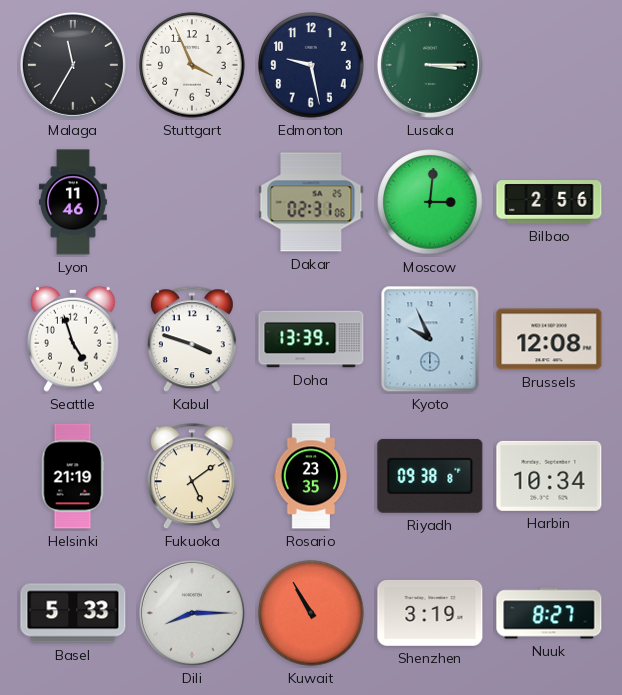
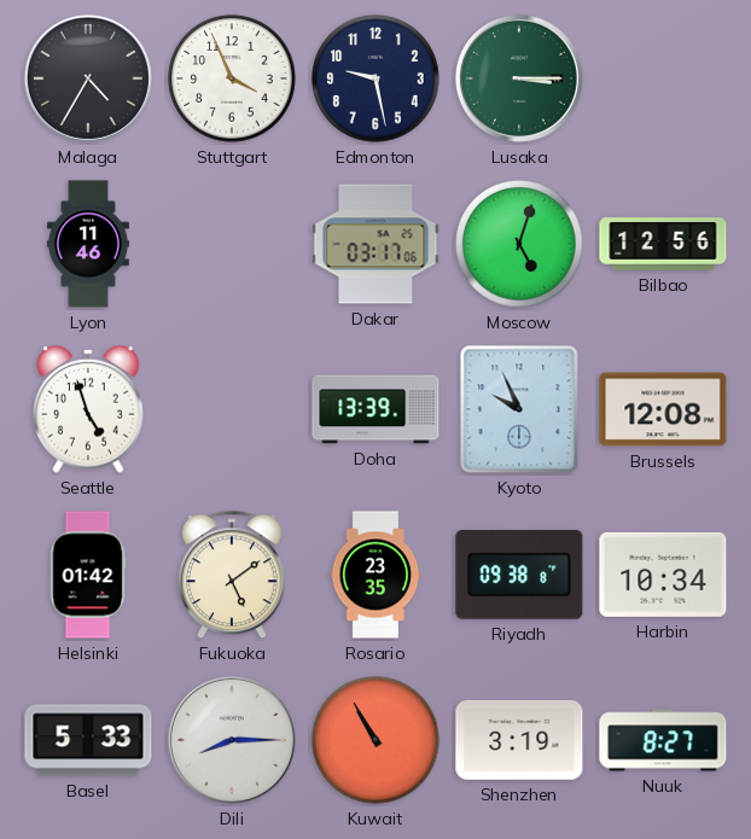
Malaga: 11:35 -> 4:35
Dakar: 02:31 -> 03:17
Moscow: 3:01 -> 5:03
Bilbao: 2:56 -> 12:56
Kabul: 3:48 -> none
Helsinki: 21:19 -> 01:42
